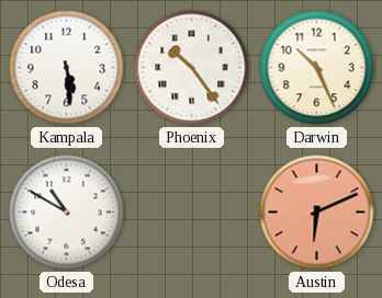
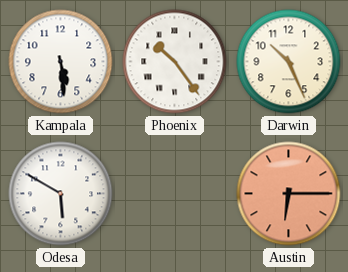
Odesa: 10:50 -> 5:50
Austin: 6:11 -> 6:15
